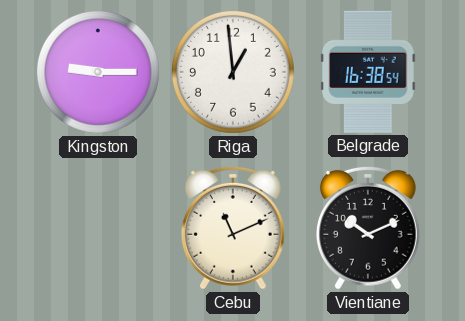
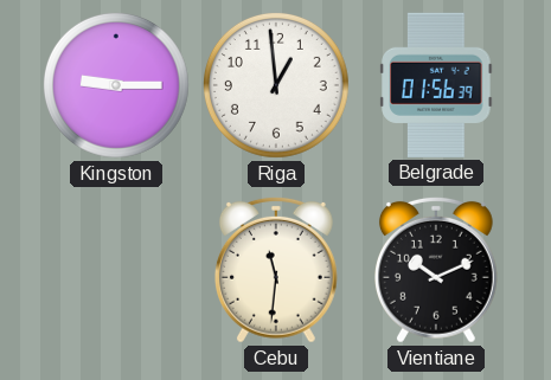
Belgrade: 16:38 -> 01:56
Cebu: 11:11 -> 11:31
